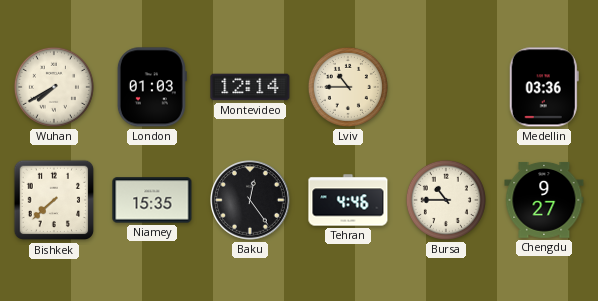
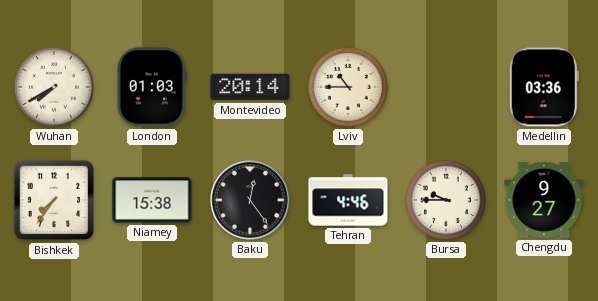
Montevideo: 12:14 -> 20:14
Bishkek: 7:38 -> 7:36
Niamey: 15:35 -> 15:38
Bursa: 10:45 -> 9:45
